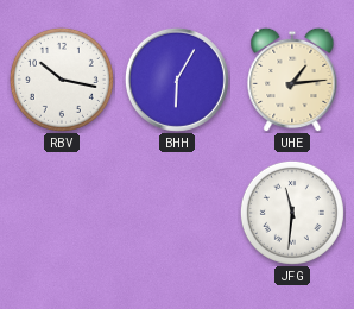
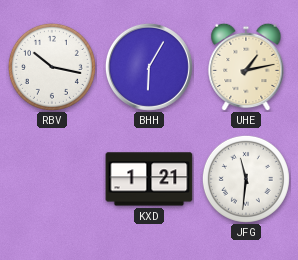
UHE: 1:14 -> 1:13
KXD: none -> 1:21
